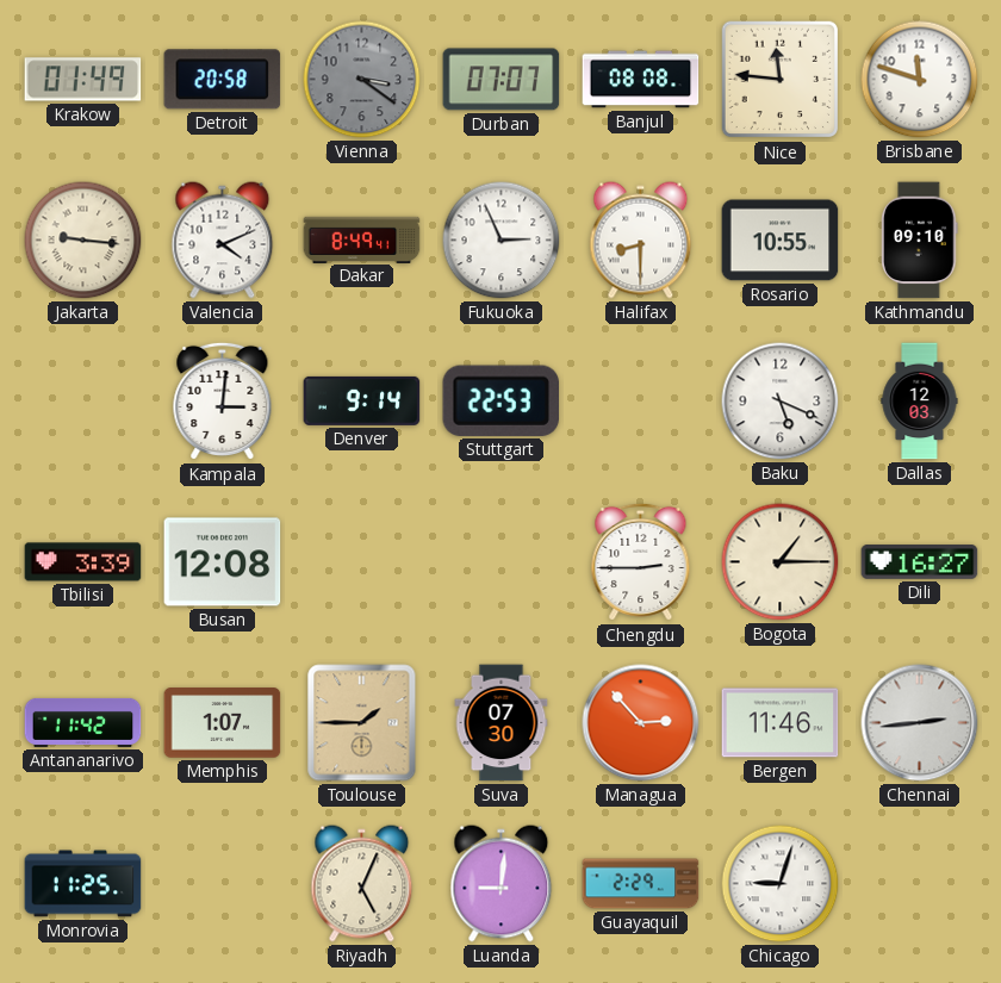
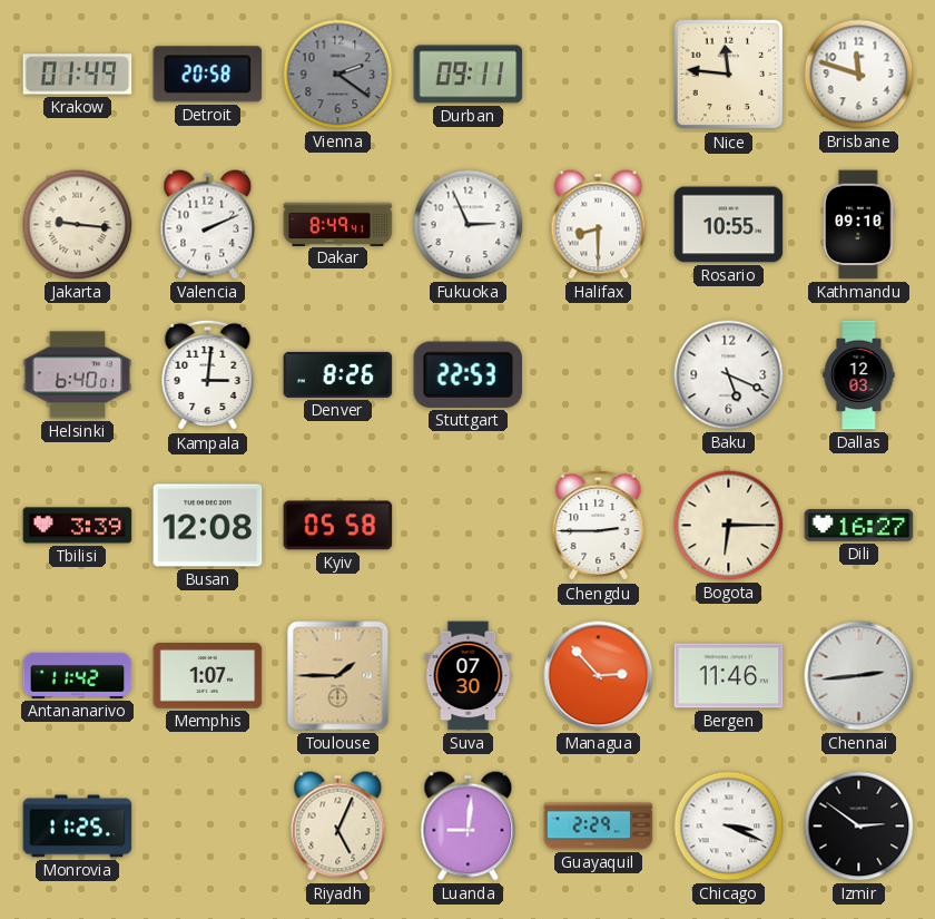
Vienna: 3:21 -> 2:21
Durban: 07:07 -> 09:11
Banjul: 08:08 -> none
Valencia: 4:11 -> 2:11
Helsinki: none -> 6:40
Denver: 9:14 -> 8:26
Kyiv: none -> 05:58
Bogota: 1:15 -> 6:15
Chicago: 9:03 -> 3:19
Izmir: none -> 2:51
